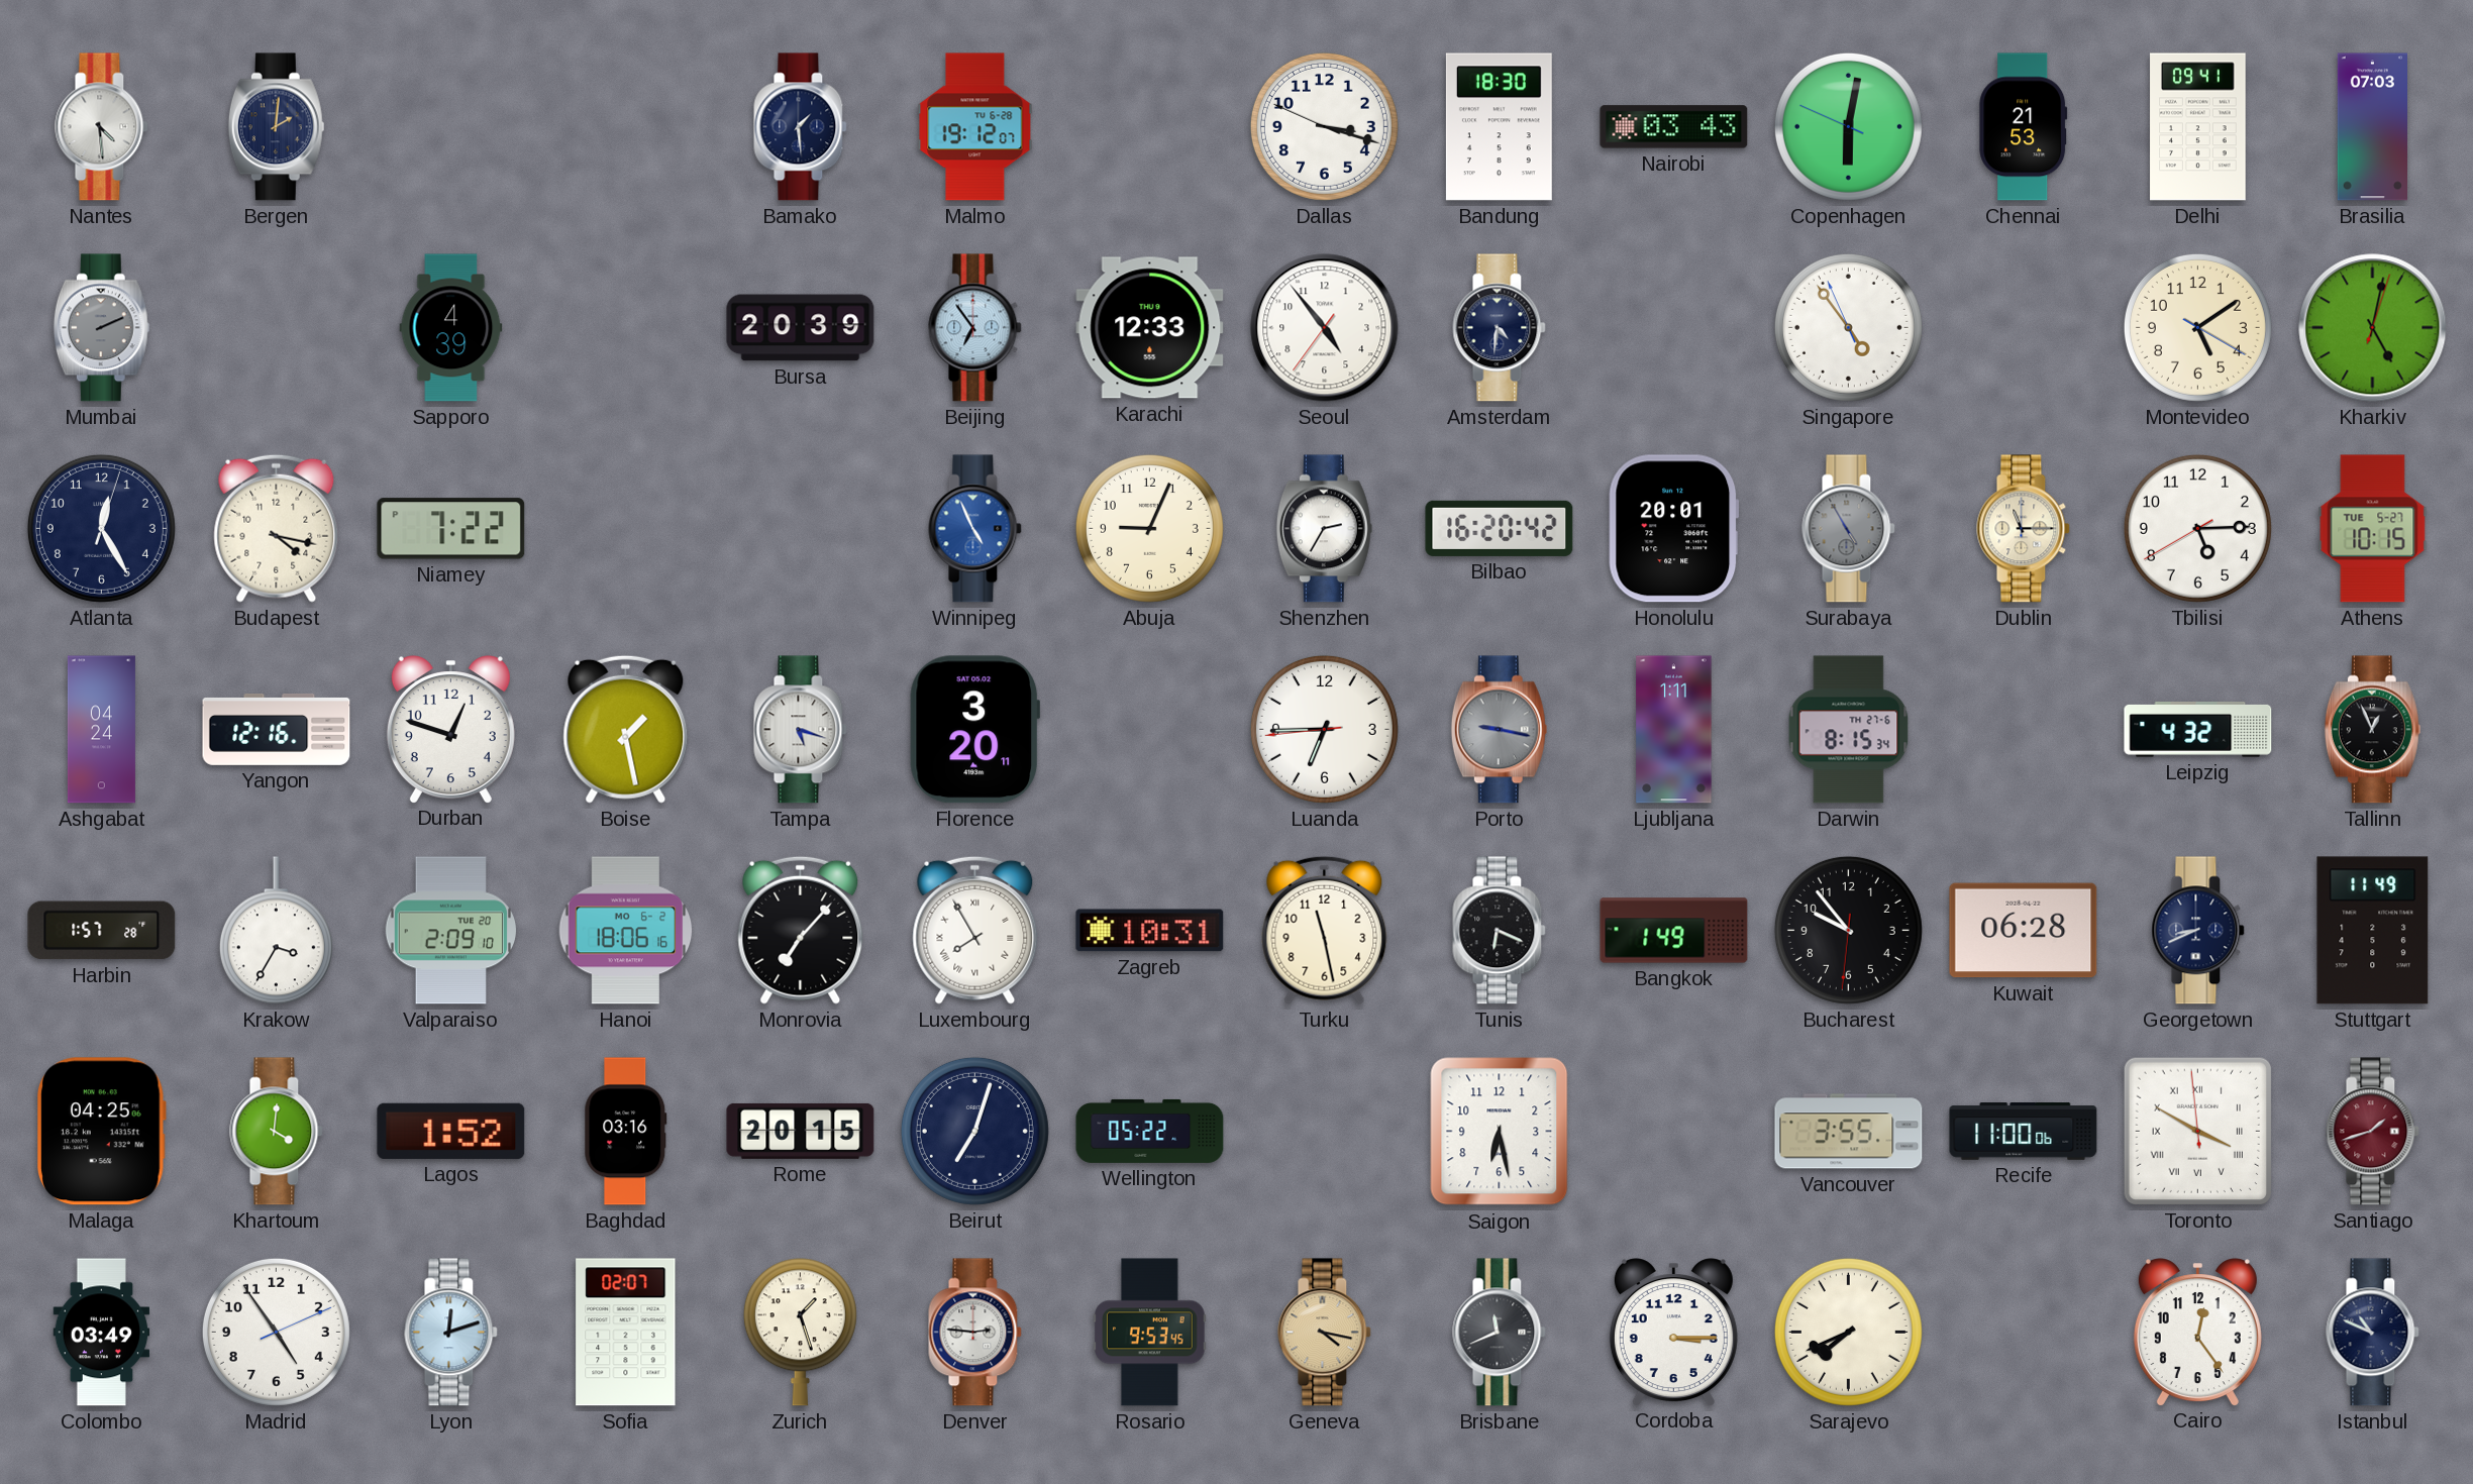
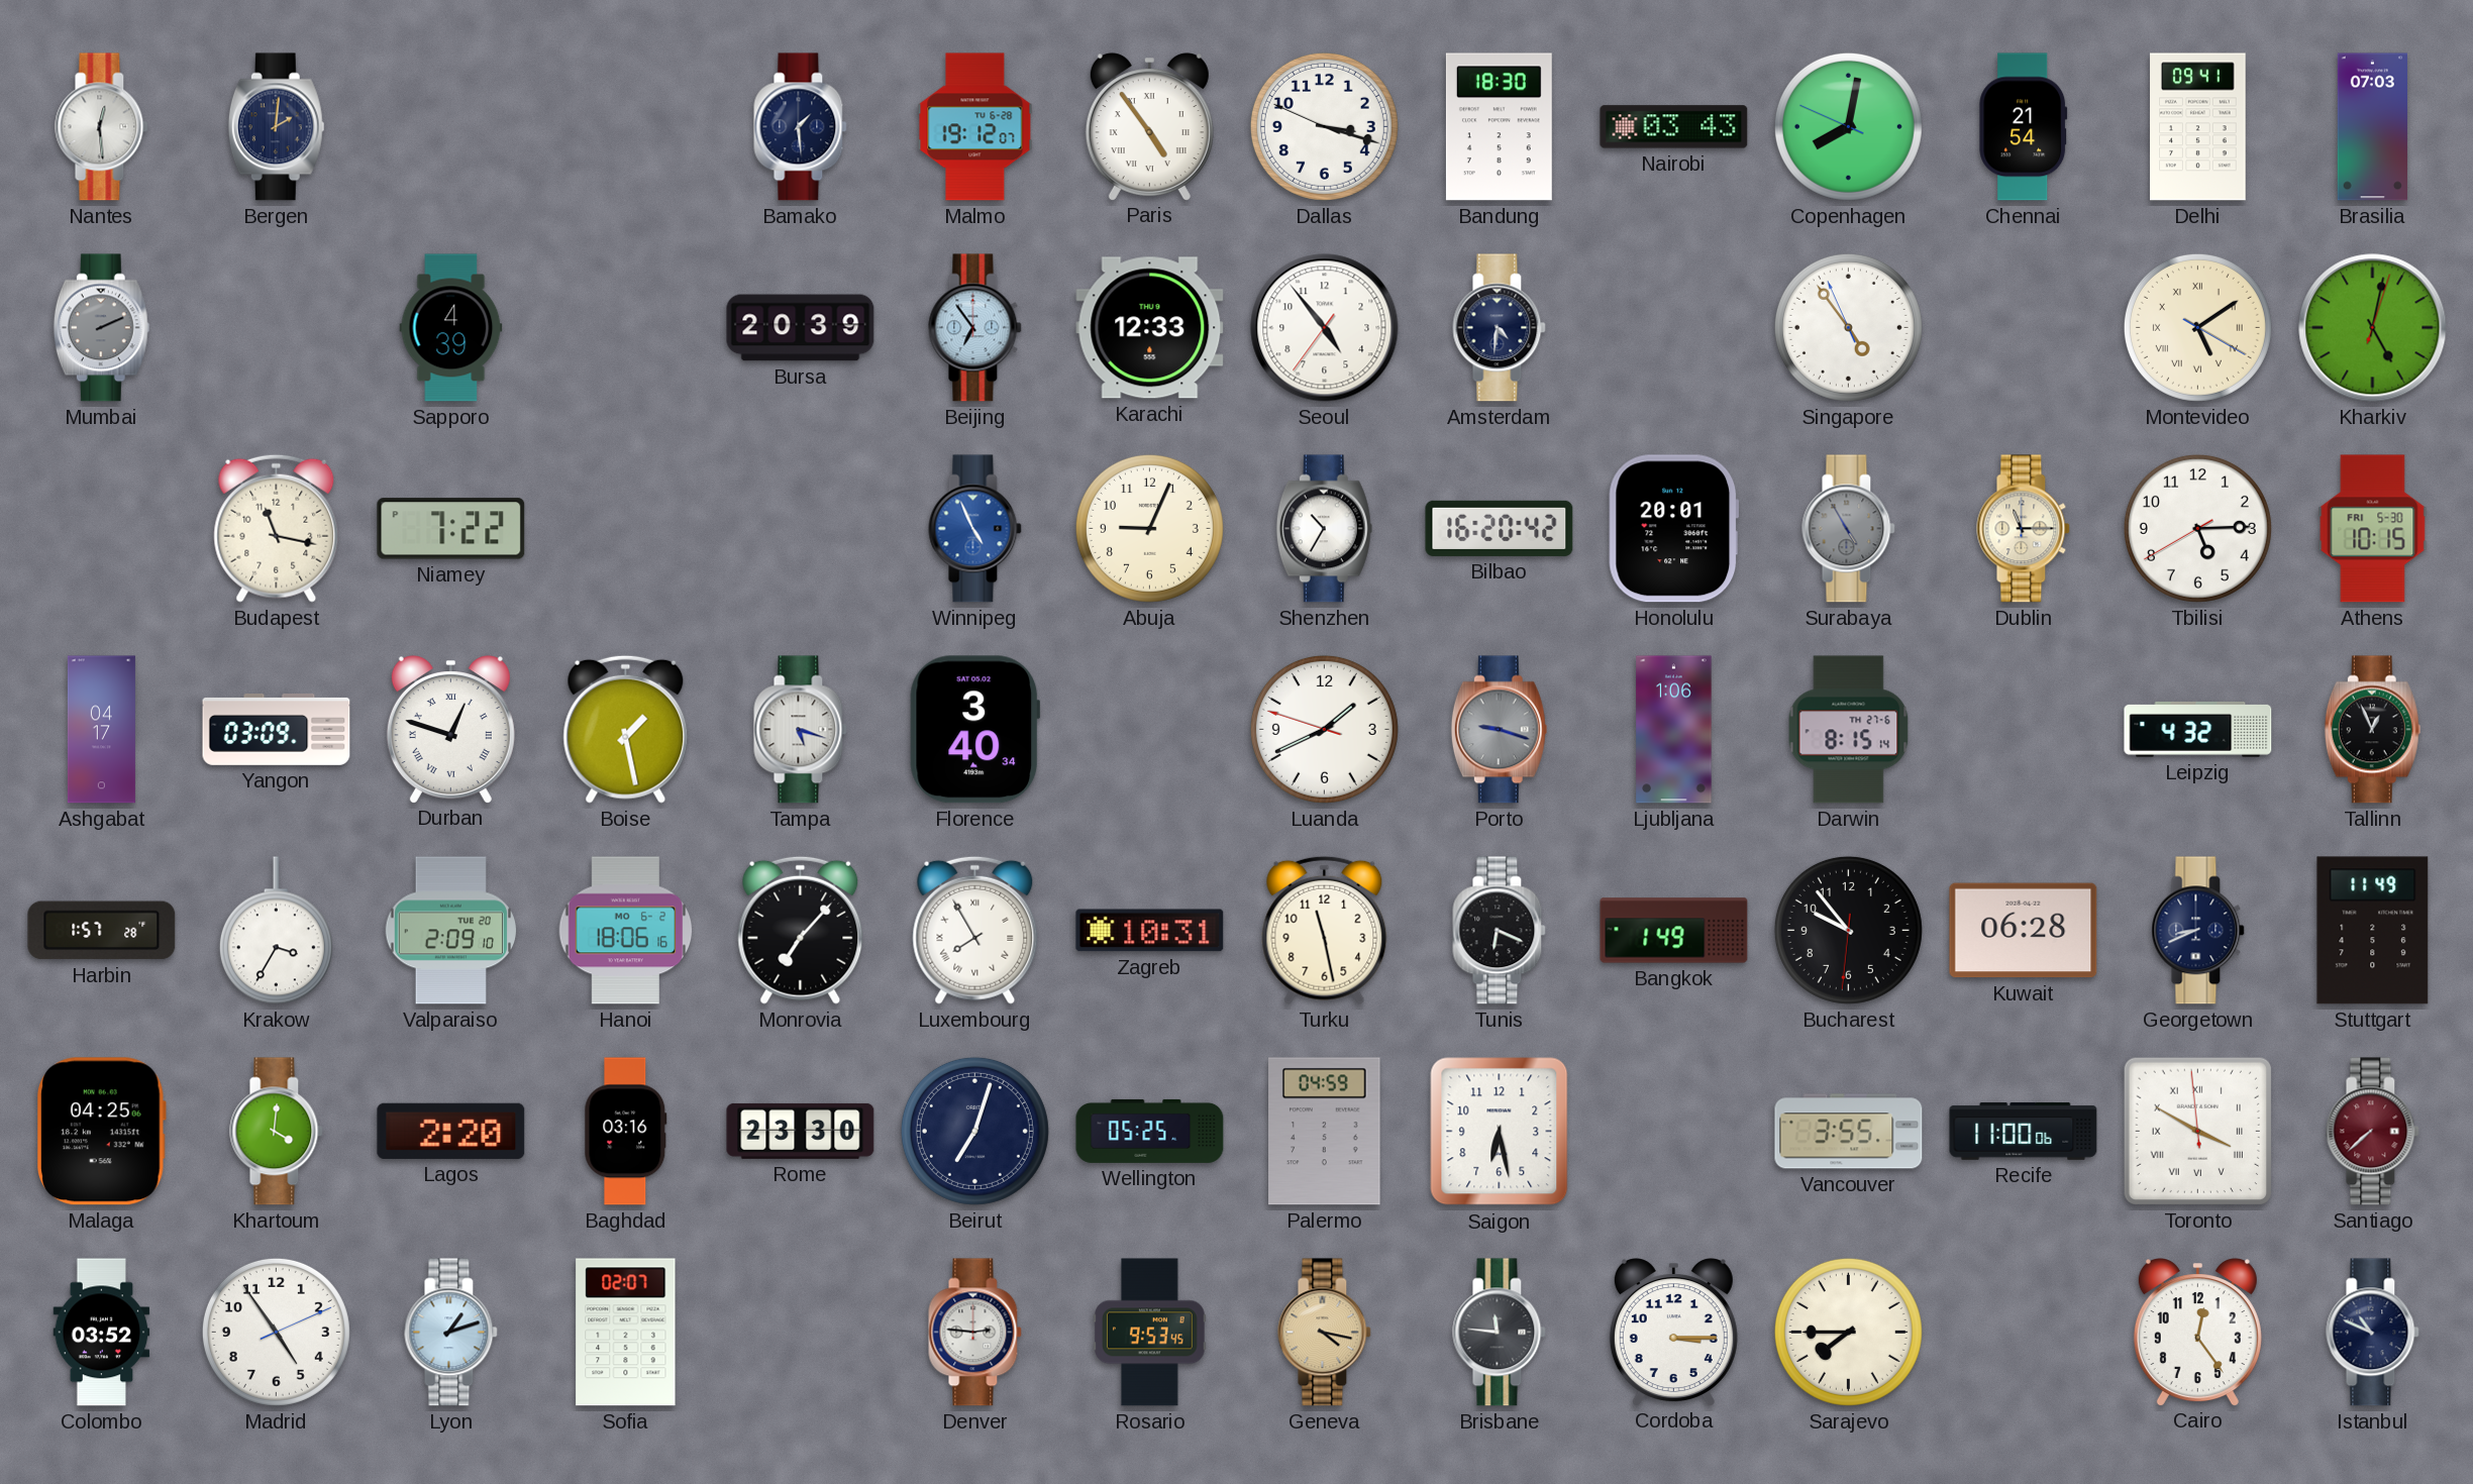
Nantes: 4:29 -> 12:29
Paris: none -> 4:54
Copenhagen: 6:01 -> 8:01
Chennai: 21:53 -> 21:54
Montevideo numerals: Arabic -> Roman
Atlanta: 12:25 -> none
Budapest: 4:17 -> 11:17
Shenzhen: 2:35 -> 10:35
Athens date: TUE 5-27 -> FRI 5-30
Ashgabat: 04:24 -> 04:17
Yangon: 12:16 -> 03:09
Durban numerals: Arabic -> Roman
Florence: 3:20 -> 3:40
Luanda: 6:44 -> 1:40
Porto: 9:17 -> 9:18
Ljubljana: 1:11 -> 1:06
Darwin: 8:15:34 -> 8:15:14
Lagos: 1:52 -> 2:20
Rome: 20:15 -> 23:30
Wellington: 05:22 -> 05:25
Palermo: none -> 04:59
Santiago: 1:42 -> 7:38
Colombo: 03:49 -> 03:52
Lyon: 12:12 -> 1:12
Zurich: 1:27 -> none
Brisbane: 11:41 -> 11:46
Sarajevo: 7:41 -> 7:45
